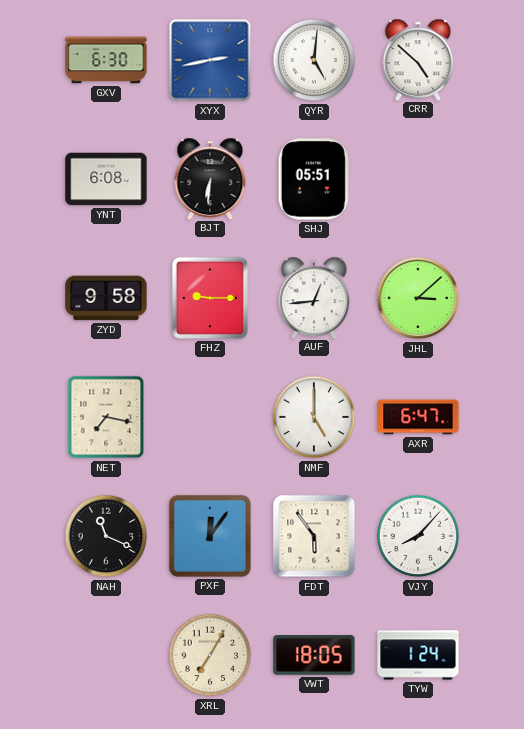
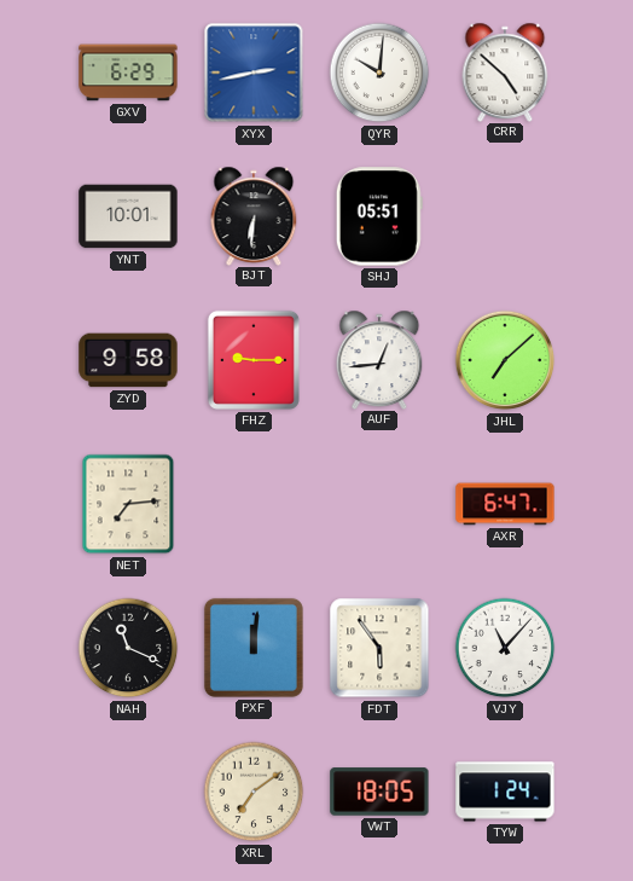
GXV: 6:30 -> 6:29
QYR: 5:01 -> 10:01
YNT: 6:08 -> 10:01
JHL: 3:08 -> 7:08
NET: 7:17 -> 7:14
NMF: 5:00 -> none
PXF: 12:06 -> 12:01
VJY: 8:07 -> 11:07
XRL: 7:05 -> 7:09
